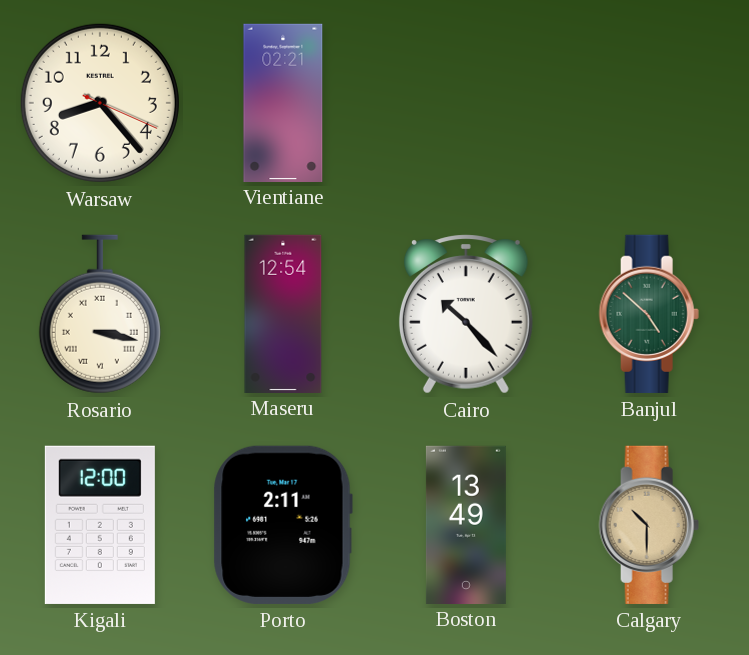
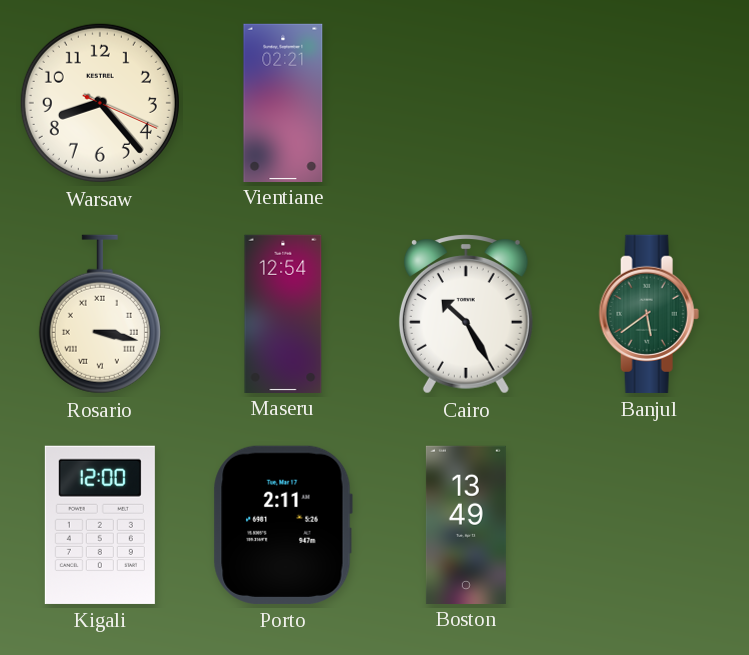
Cairo: 10:23 -> 10:25
Banjul: 4:52 -> 5:39
Calgary: 10:30 -> none
